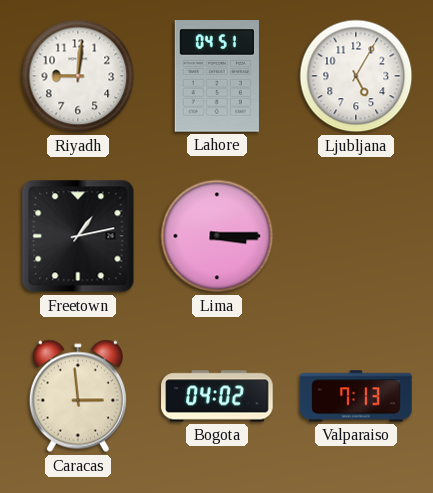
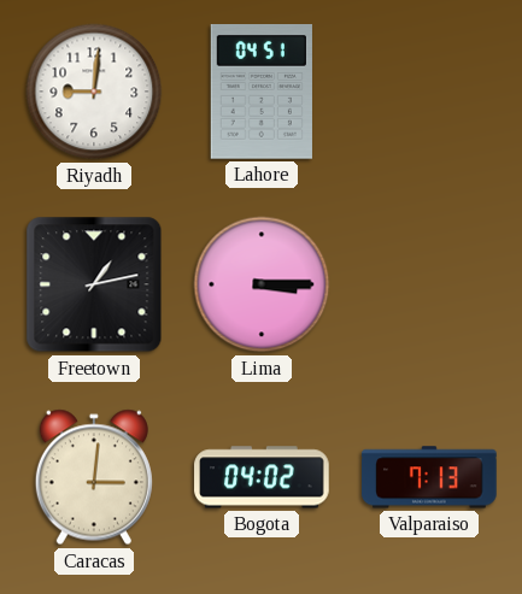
Ljubljana: 5:05 -> none
Caracas: 2:59 -> 3:01
